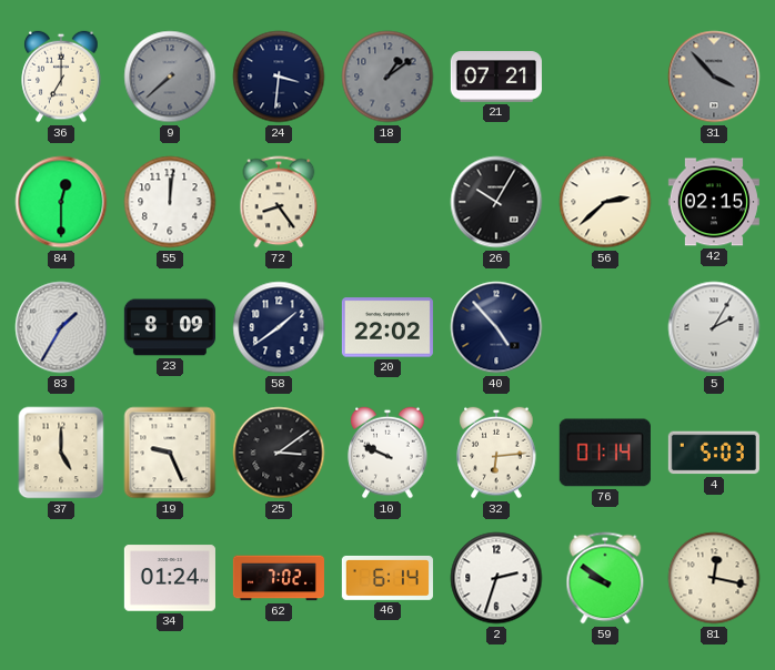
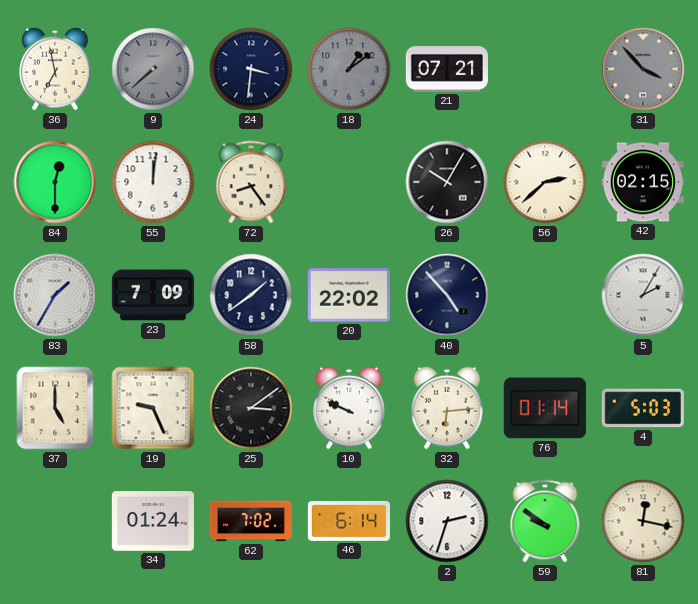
36: 7:00 -> 6:58
23: 8:09 -> 7:09
